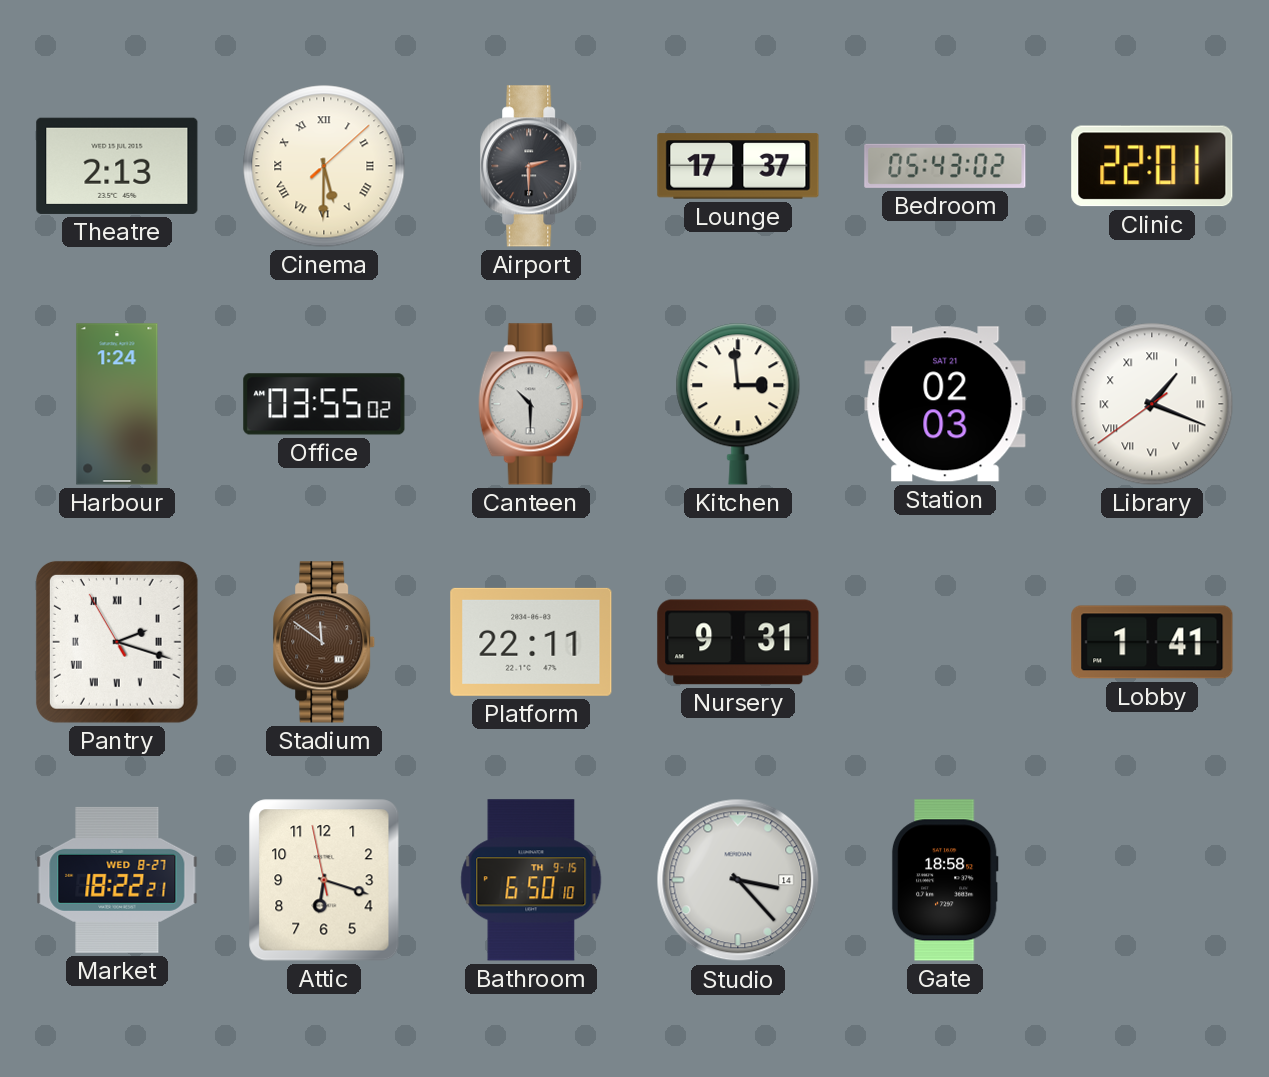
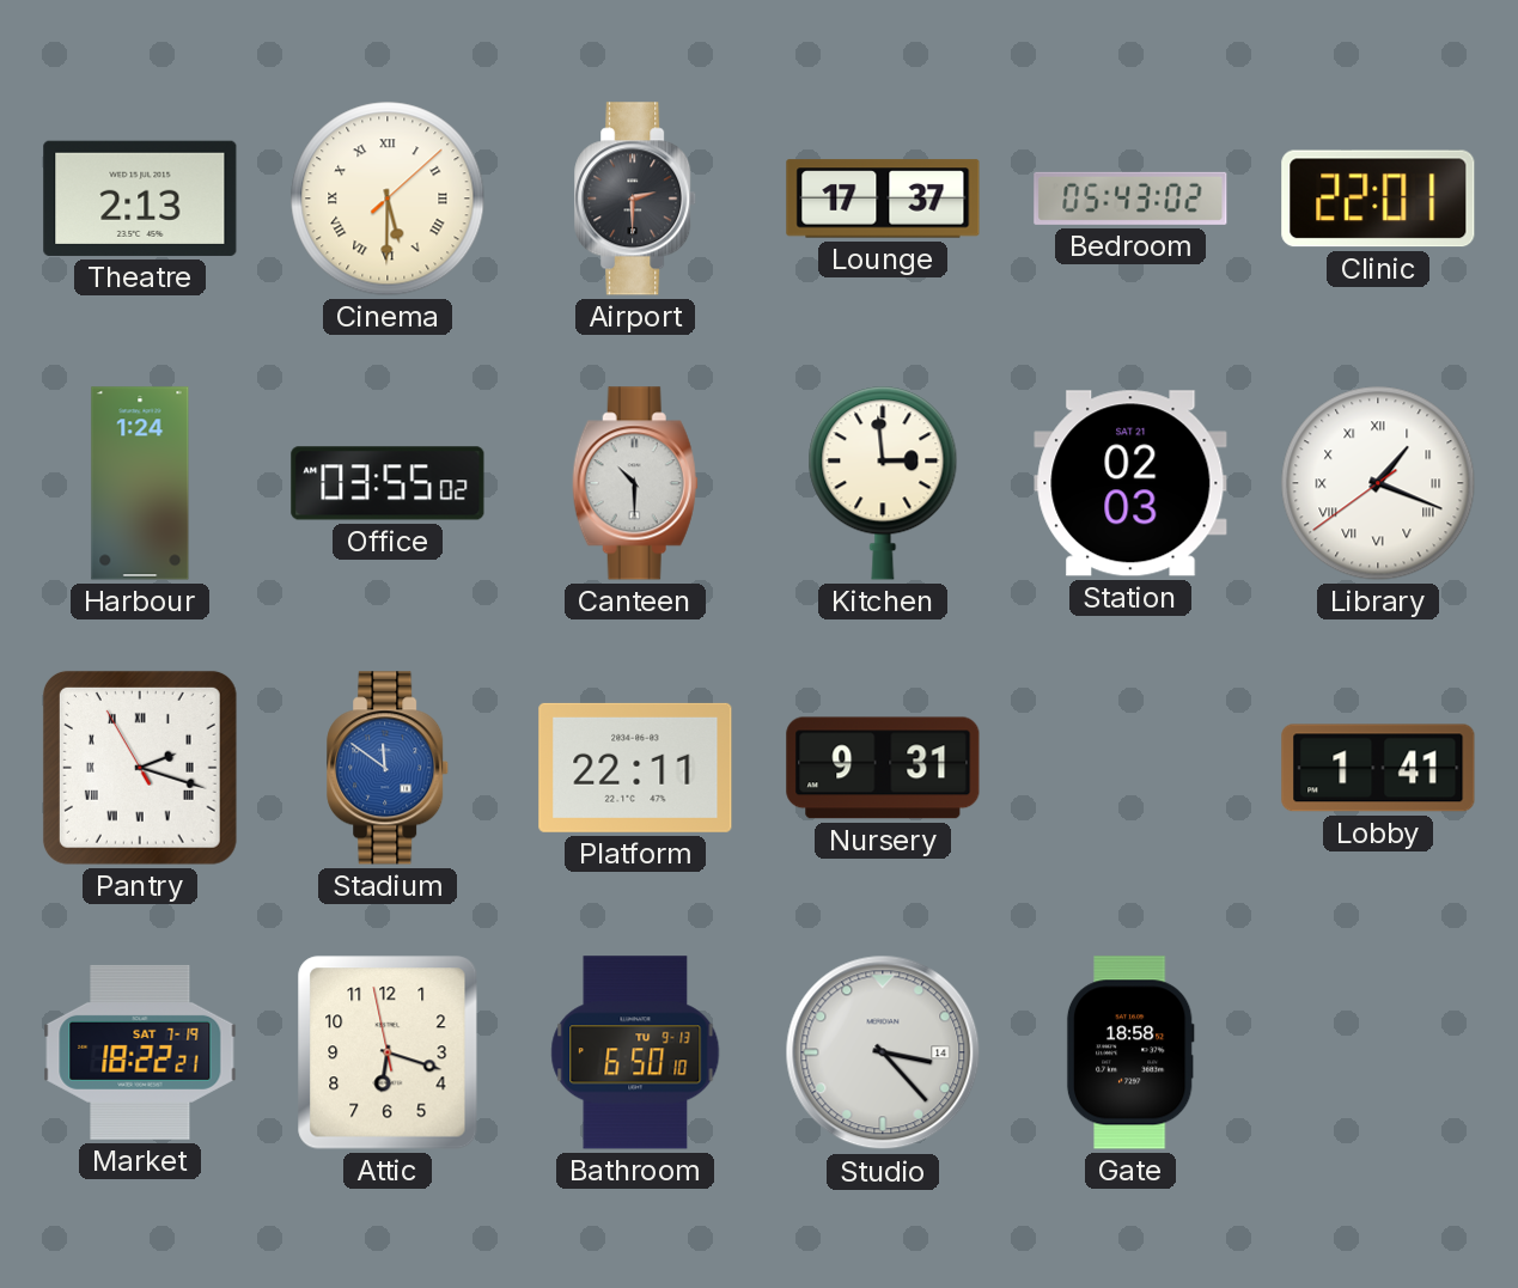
Stadium dial: brown -> blue
Market date: WED 8-27 -> SAT 7-19
Bathroom date: TH 9-15 -> TU 9-13
